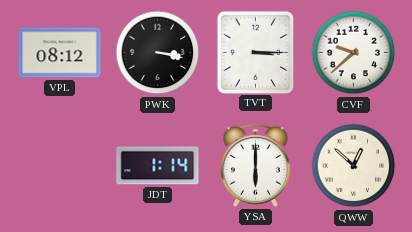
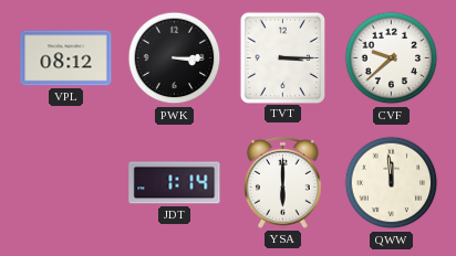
PWK: 3:17 -> 3:15
QWW: 12:52 -> 11:59
